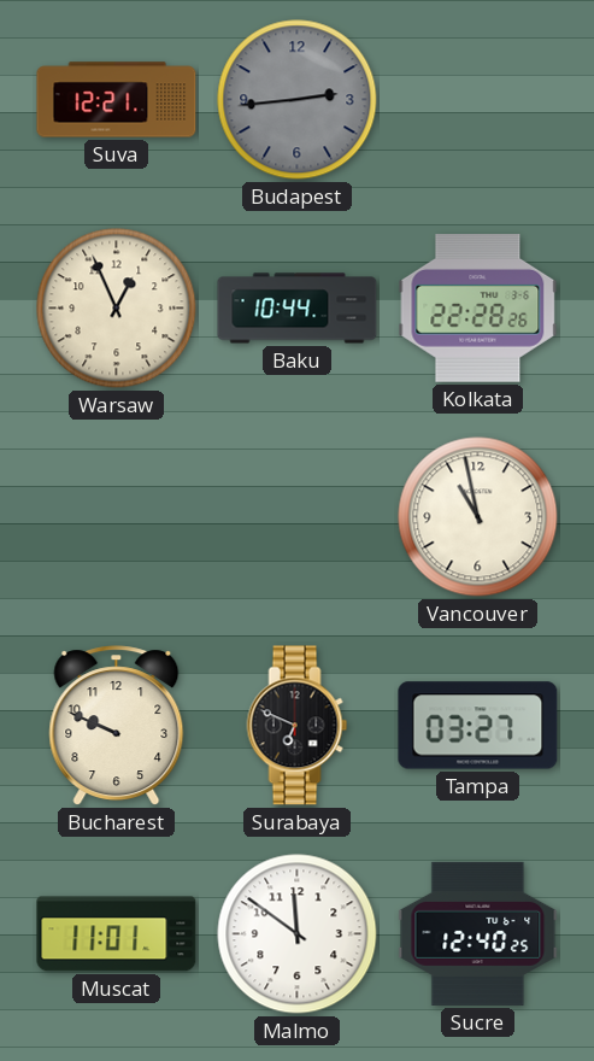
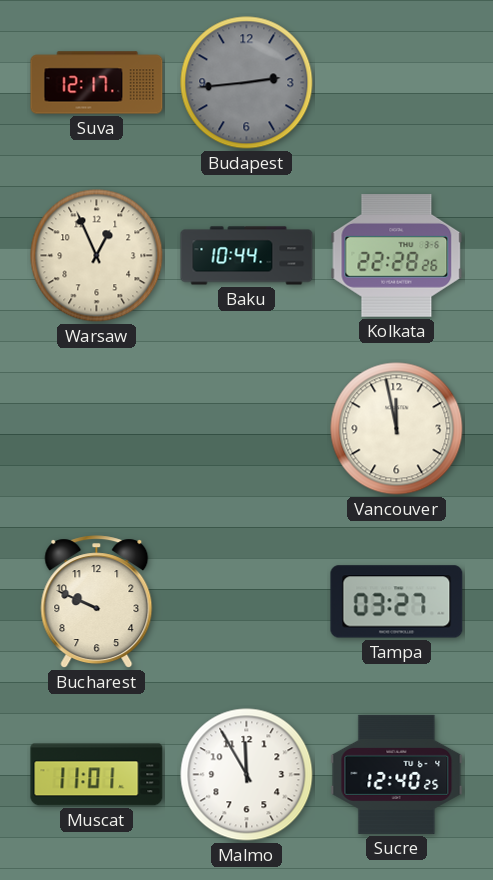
Suva: 12:21 -> 12:17
Vancouver: 10:58 -> 11:58
Surabaya: 6:49 -> none
Malmo: 11:51 -> 11:55
